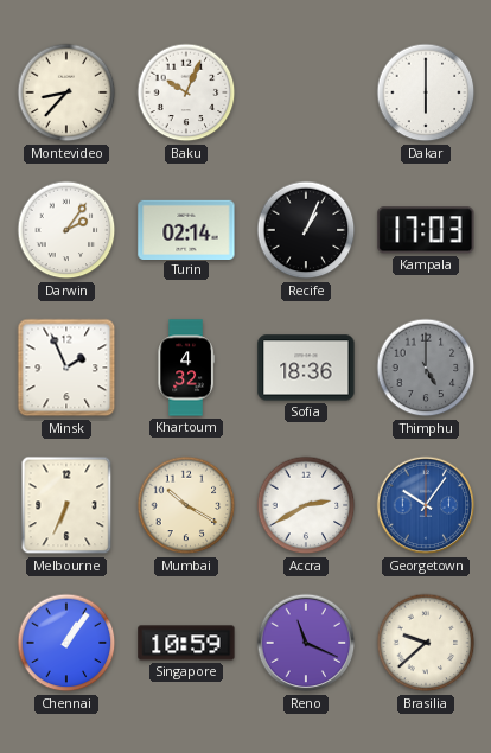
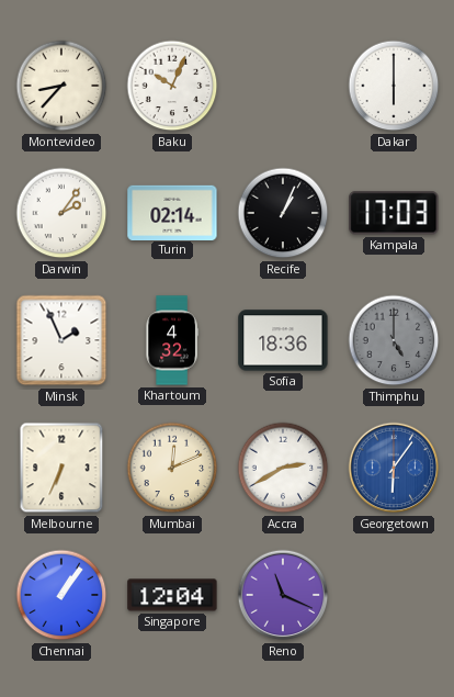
Mumbai: 10:20 -> 12:11
Georgetown: 10:06 -> 6:06
Singapore: 10:59 -> 12:04
Brasilia: 9:38 -> none
